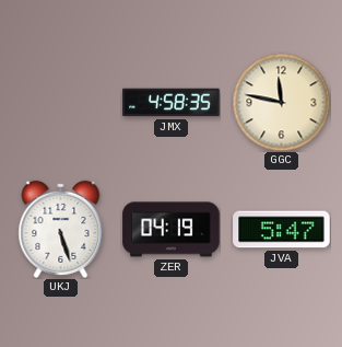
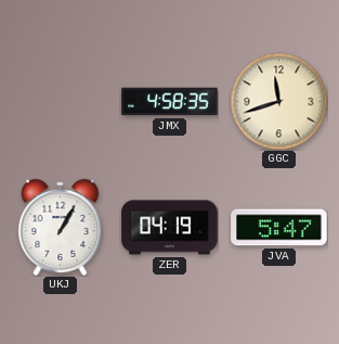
GGC: 11:47 -> 11:42
UKJ: 5:27 -> 1:05
